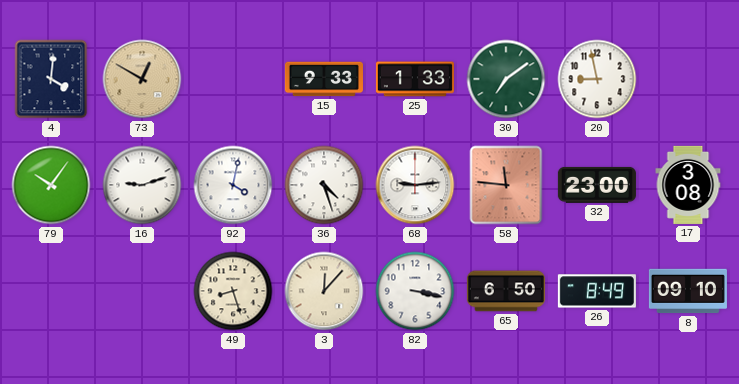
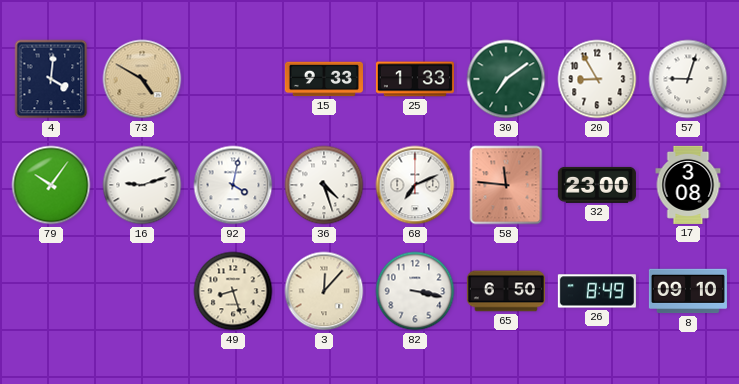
73: 12:50 -> 4:50
20: 8:58 -> 8:55
57: none -> 9:03
68: 9:14 -> 7:11
